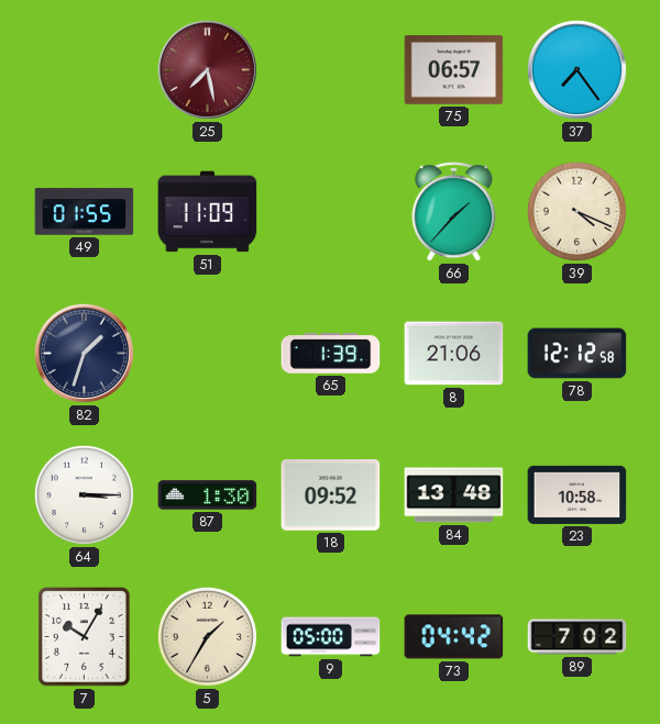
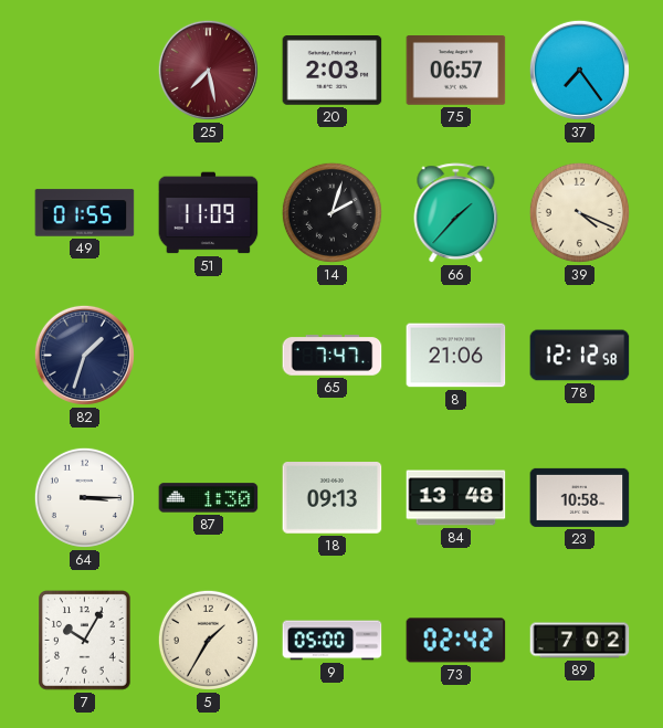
20: none -> 2:03
14: none -> 2:03
65: 1:39 -> 7:47
18: 09:52 -> 09:13
73: 04:42 -> 02:42
